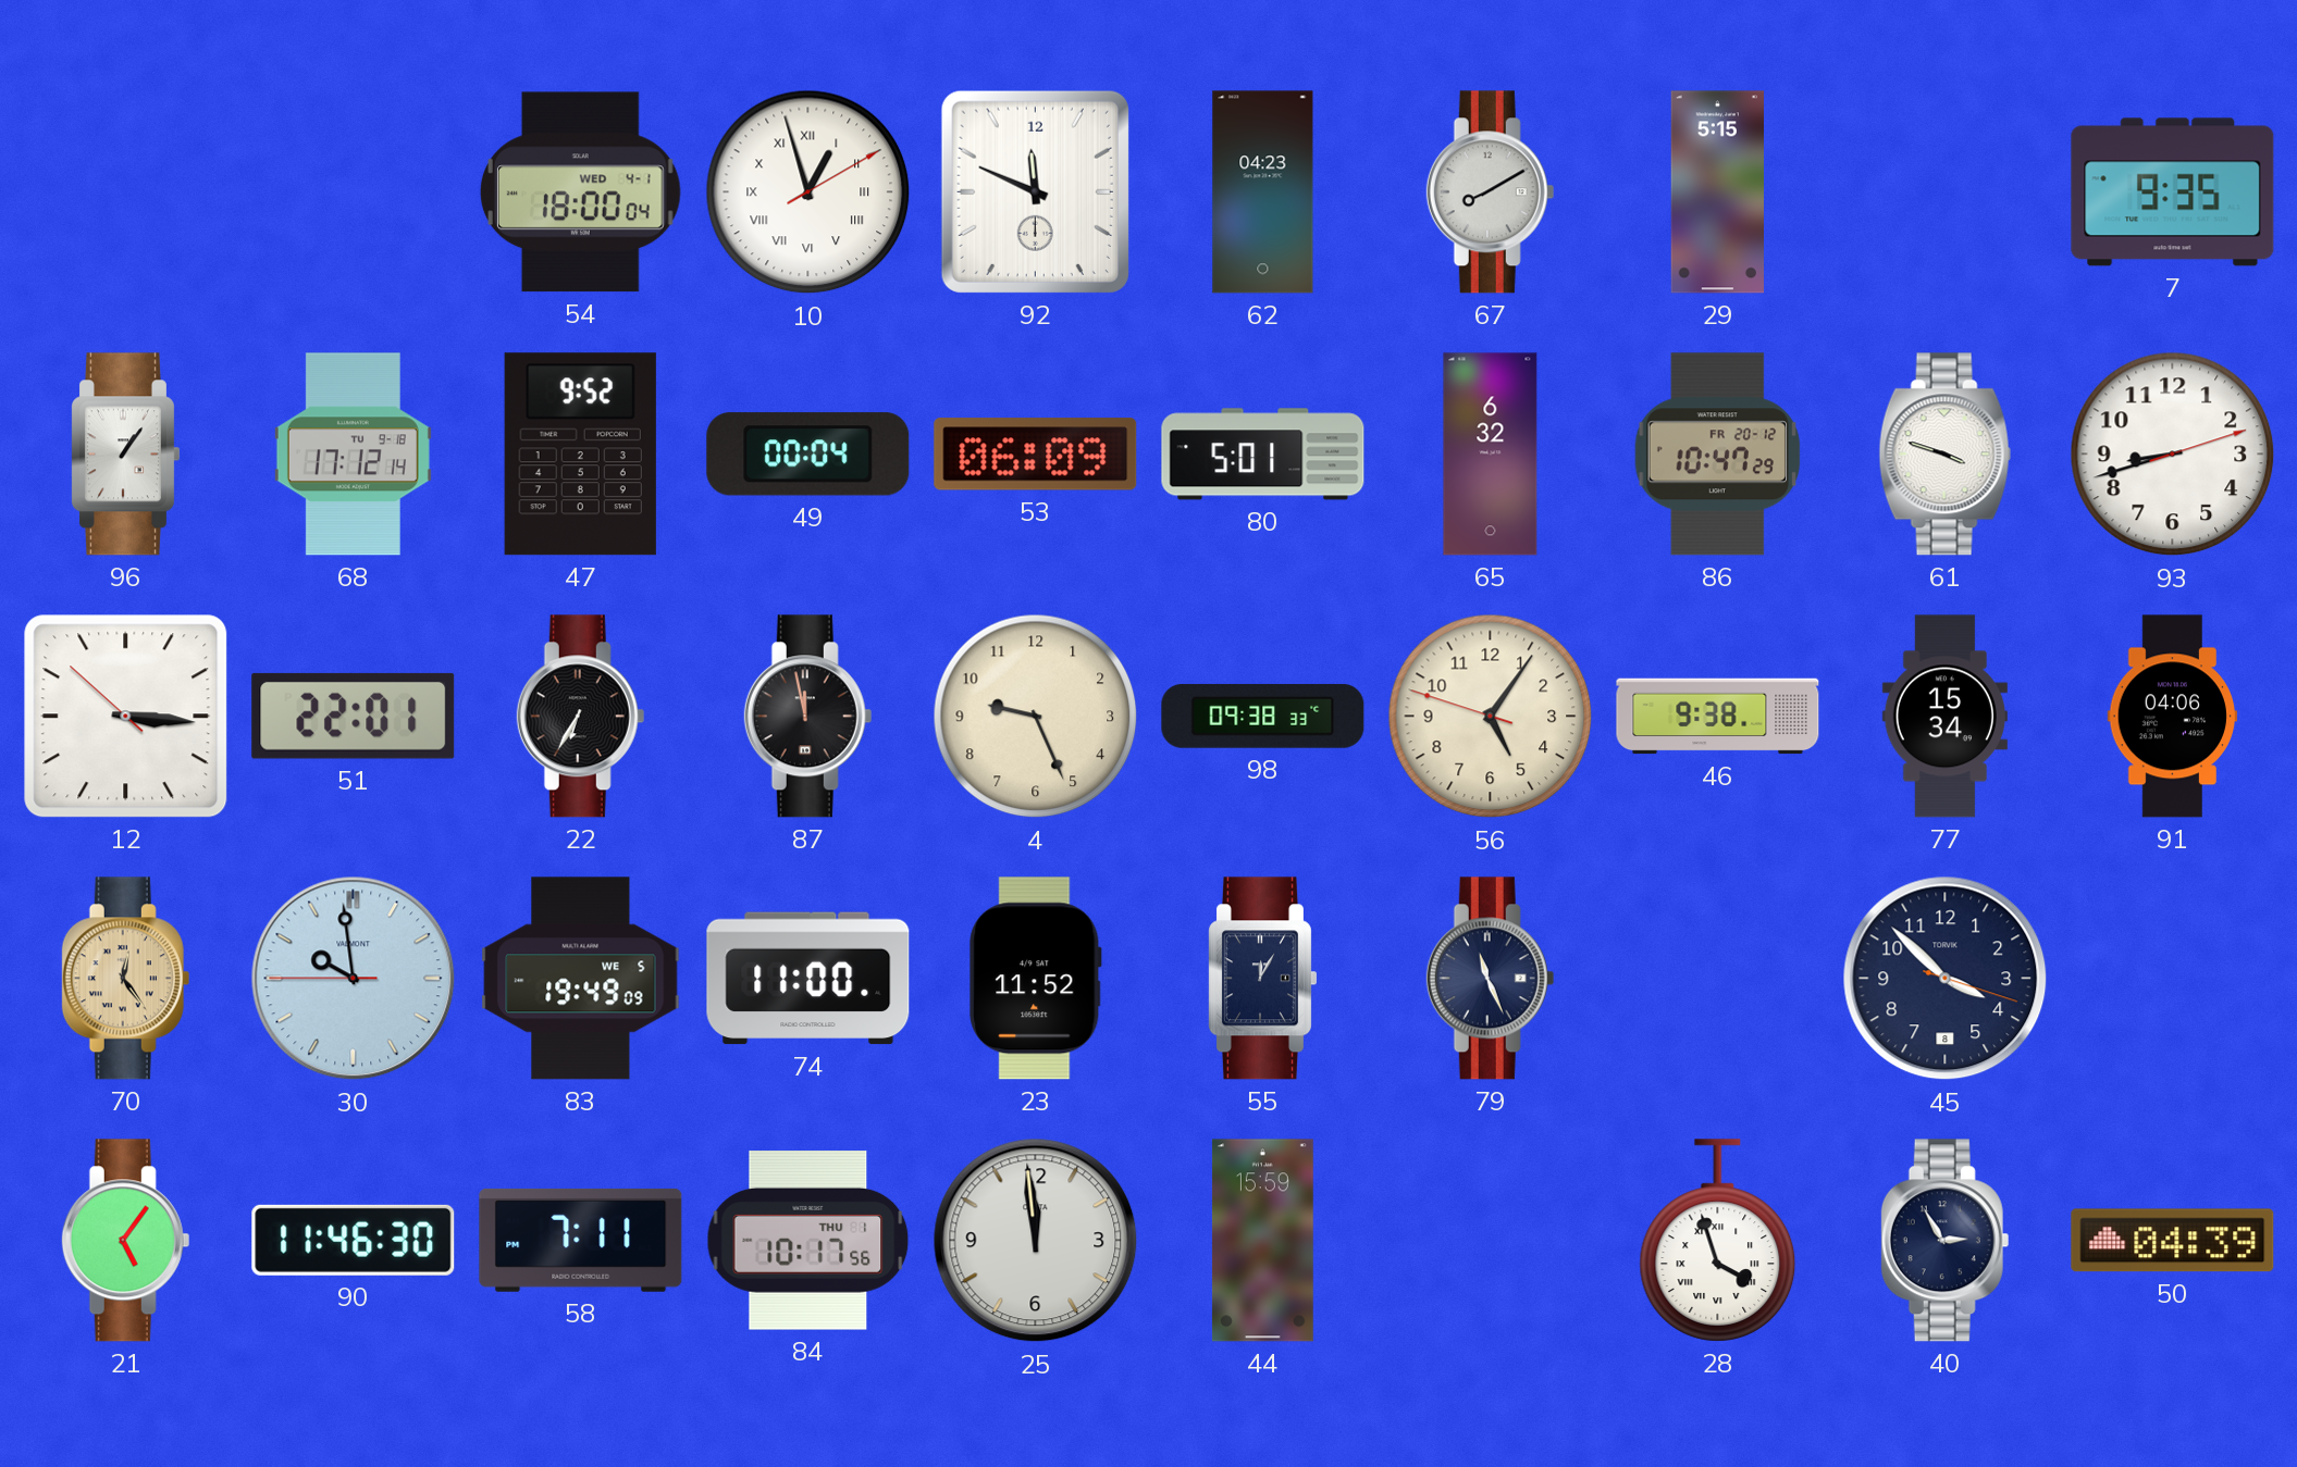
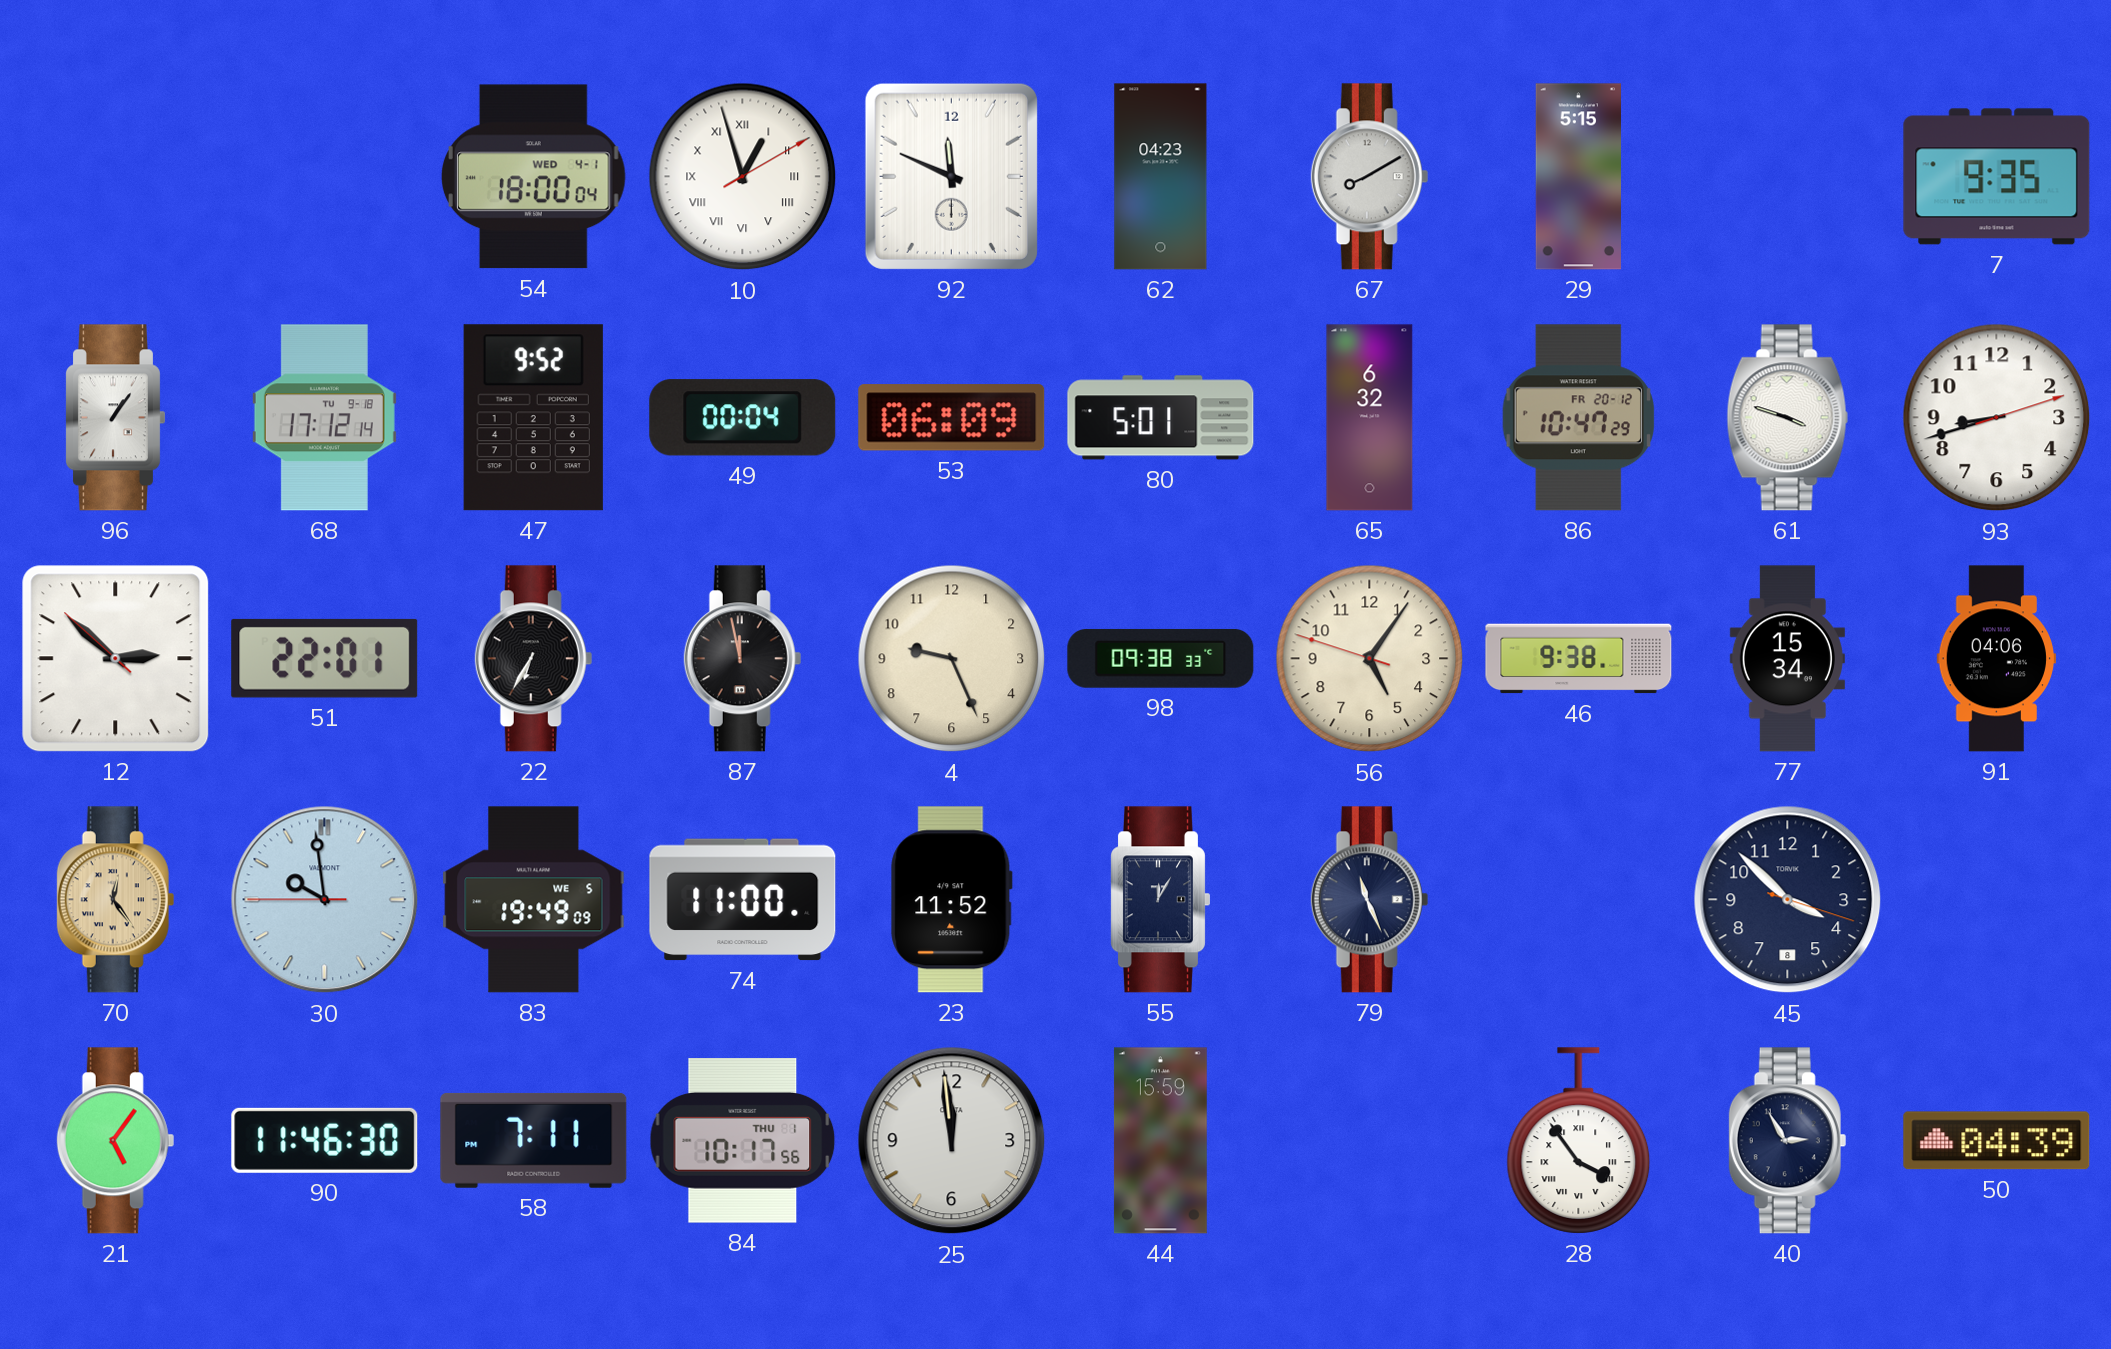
12: 3:15 -> 2:51
28: 3:57 -> 3:54
